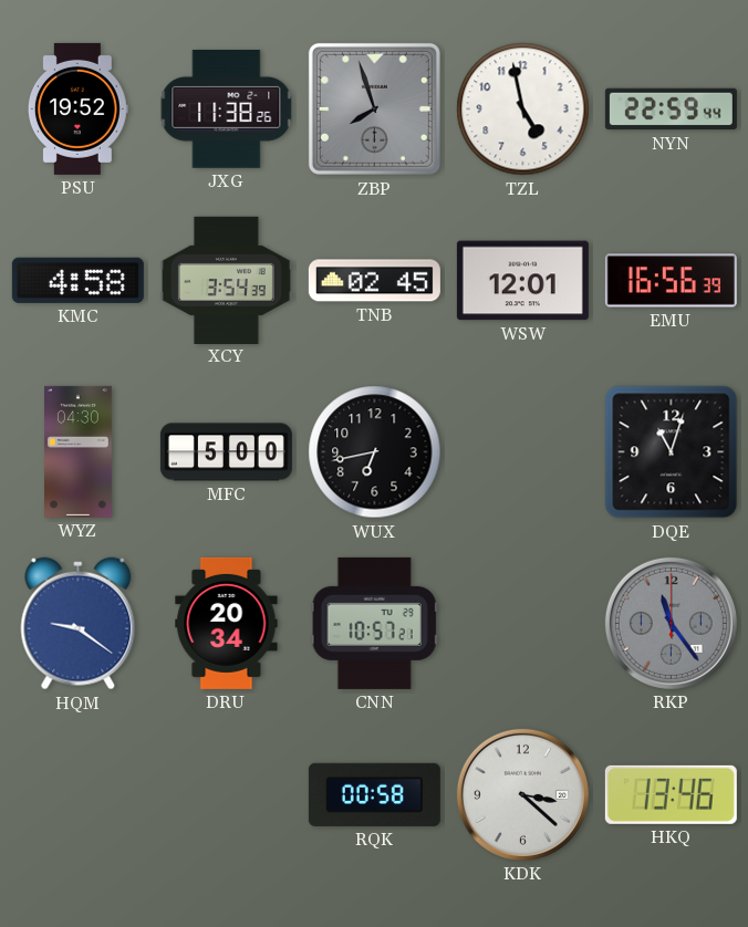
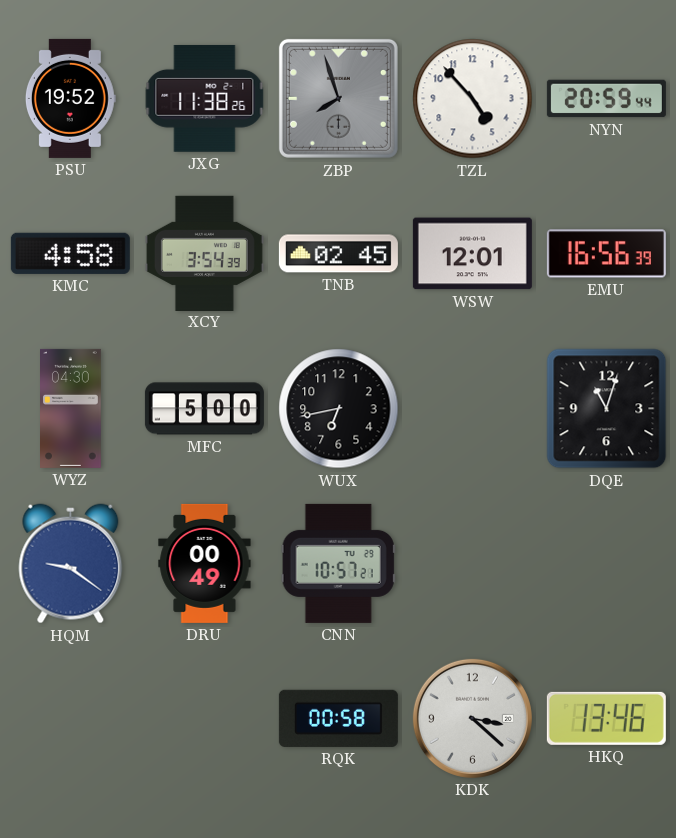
TZL: 4:58 -> 4:53
NYN: 22:59 -> 20:59
DRU: 20:34 -> 00:49
RKP: 11:24 -> none
